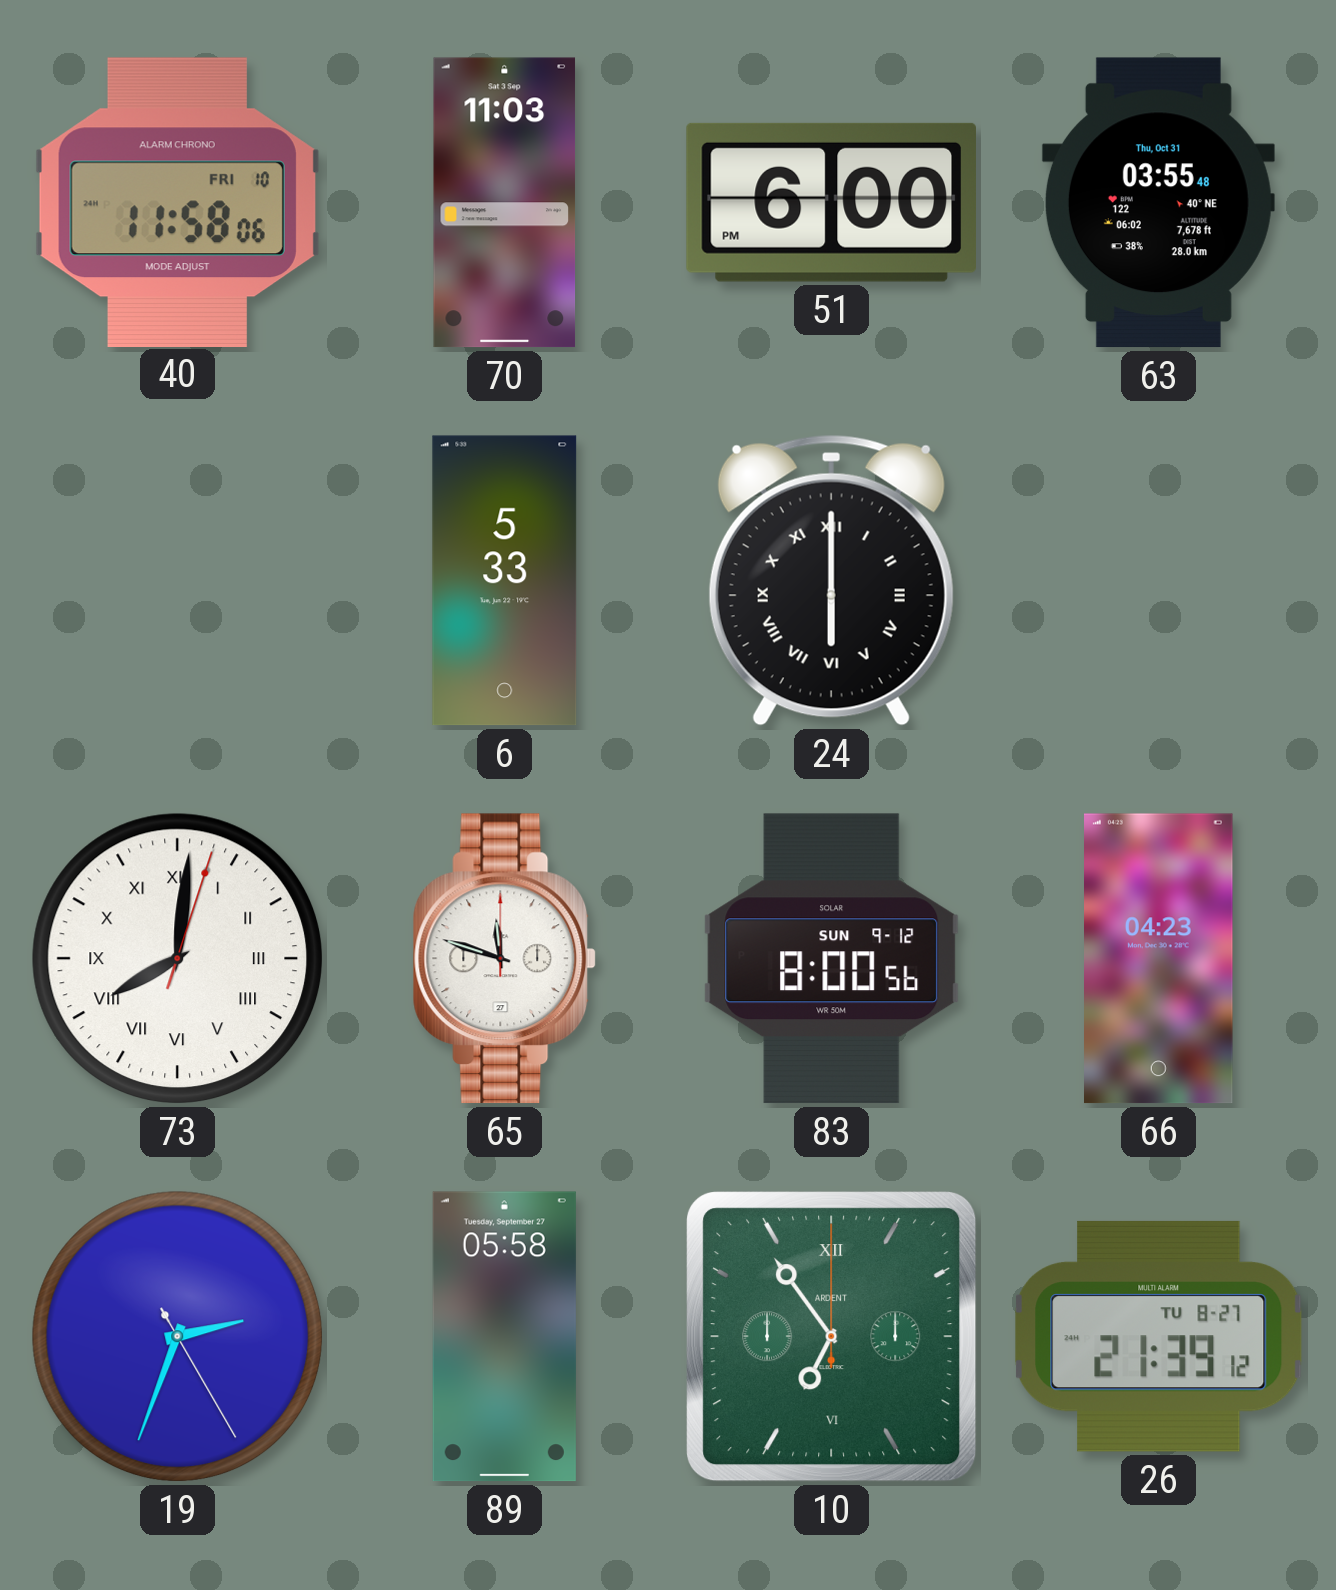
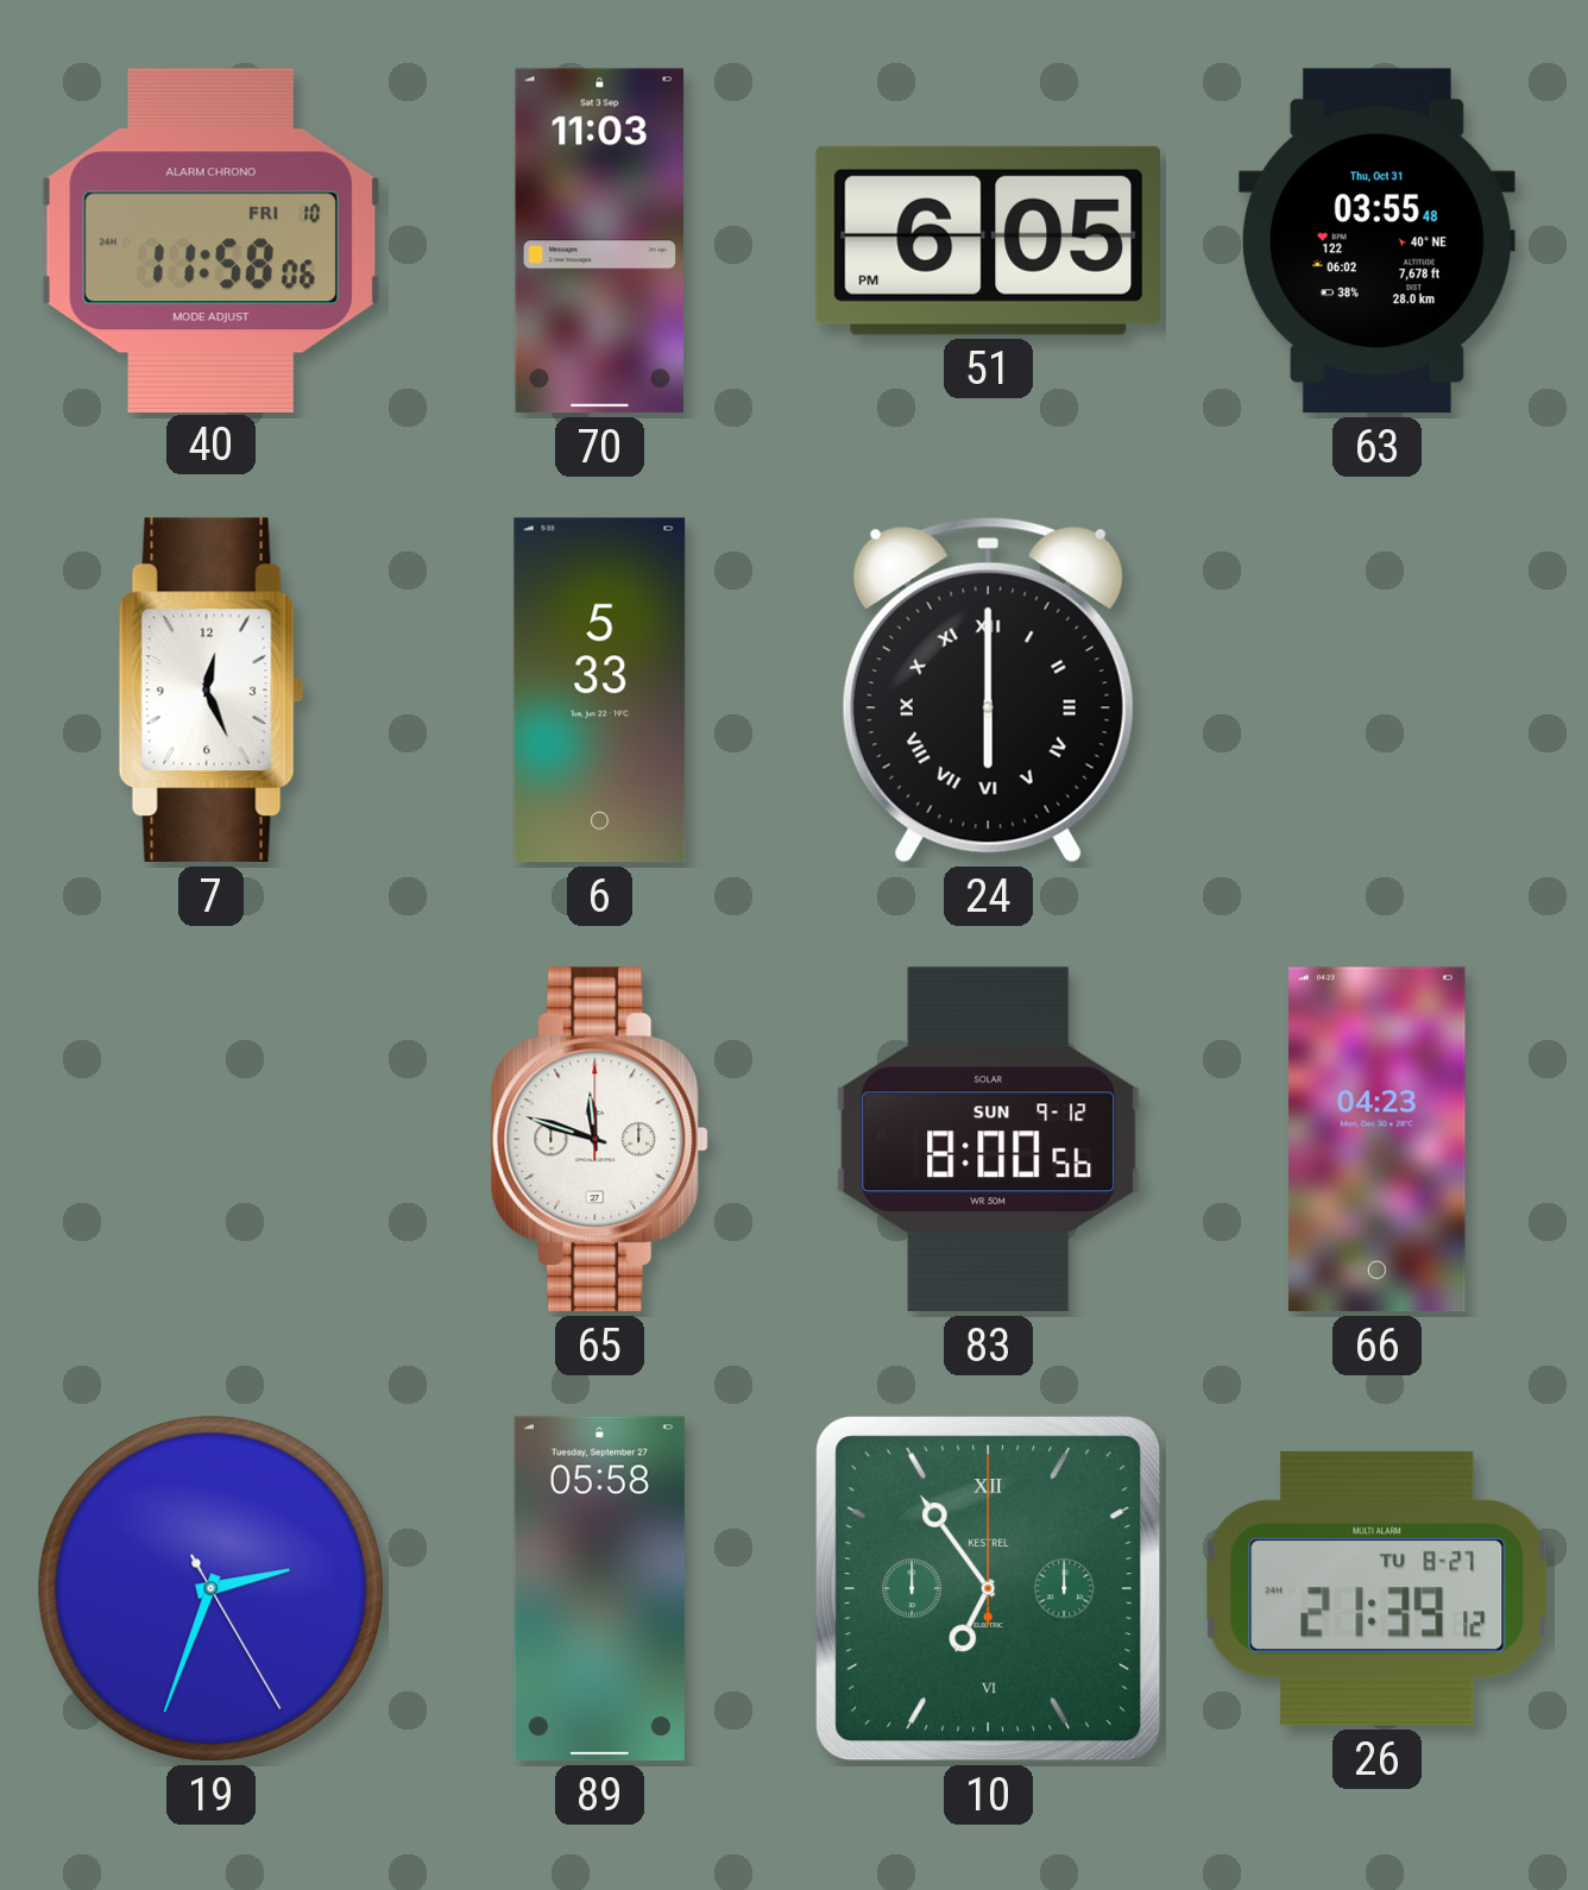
51: 6:00 -> 6:05
7: none -> 12:26
73: 8:01 -> none
10 brand: ARDENT -> KESTREL
